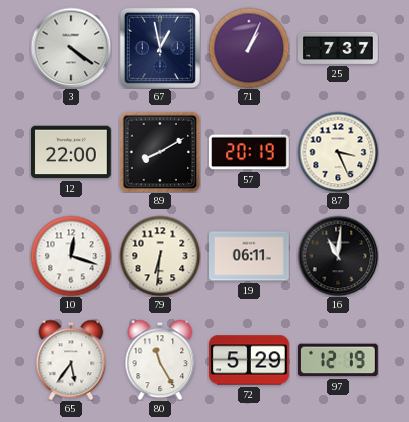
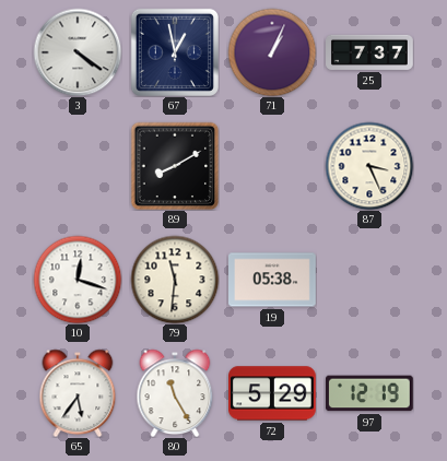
12: 22:00 -> none
57: 20:19 -> none
79: 6:31 -> 11:31
19: 06:11 -> 05:38
16: 11:01 -> none
